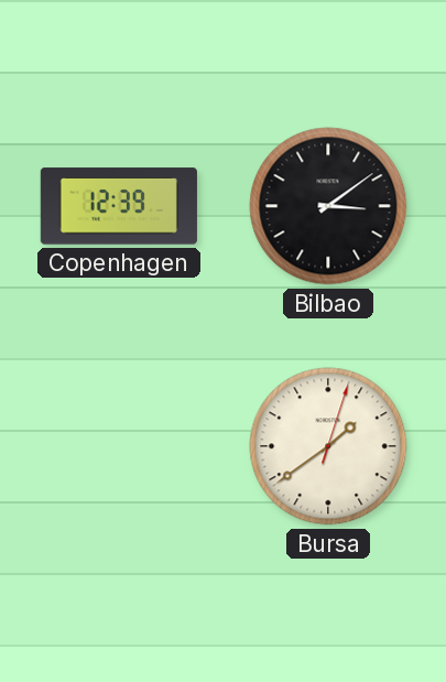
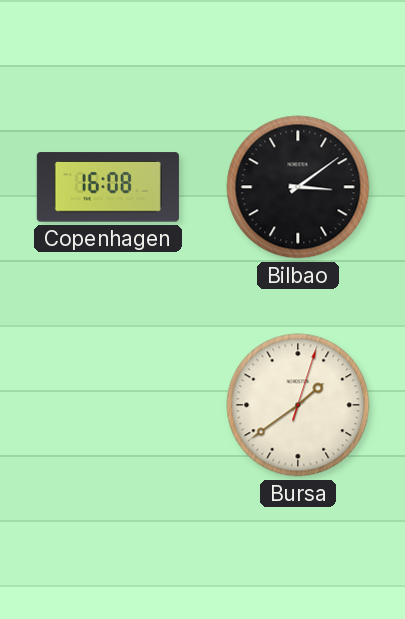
Copenhagen: 12:39 -> 16:08
